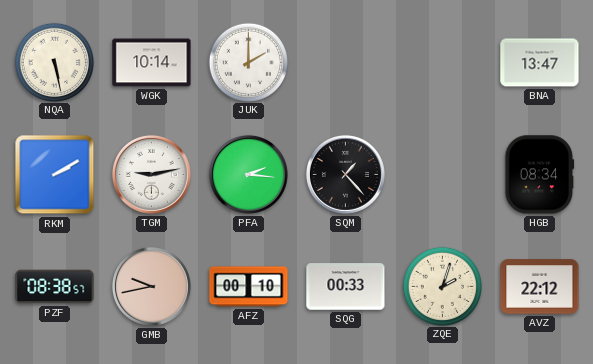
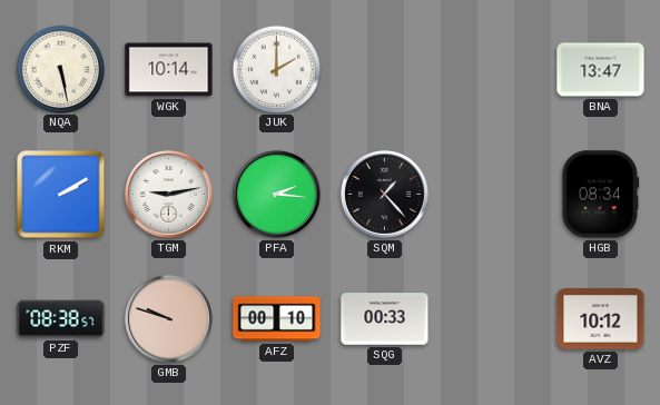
GMB: 9:43 -> 9:48
ZQE: 2:03 -> none
AVZ: 22:12 -> 10:12
